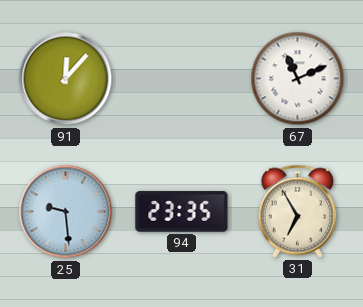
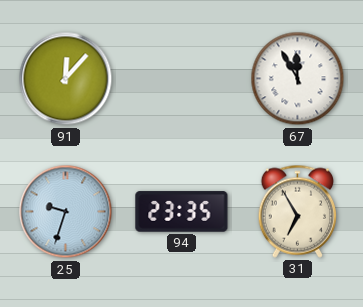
67: 11:11 -> 11:55
25: 9:29 -> 9:33
